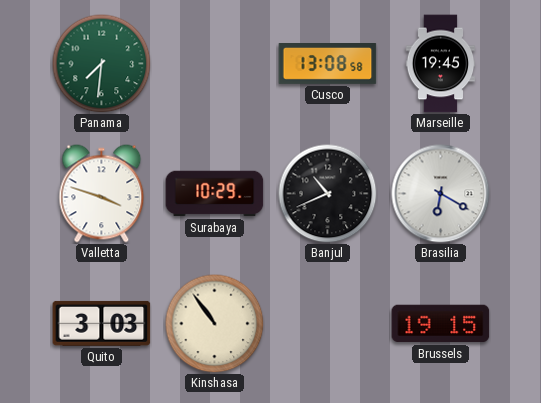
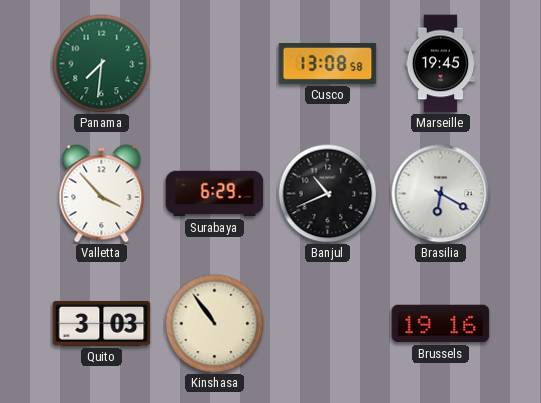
Valletta: 3:48 -> 3:53
Surabaya: 10:29 -> 6:29
Brussels: 19:15 -> 19:16
